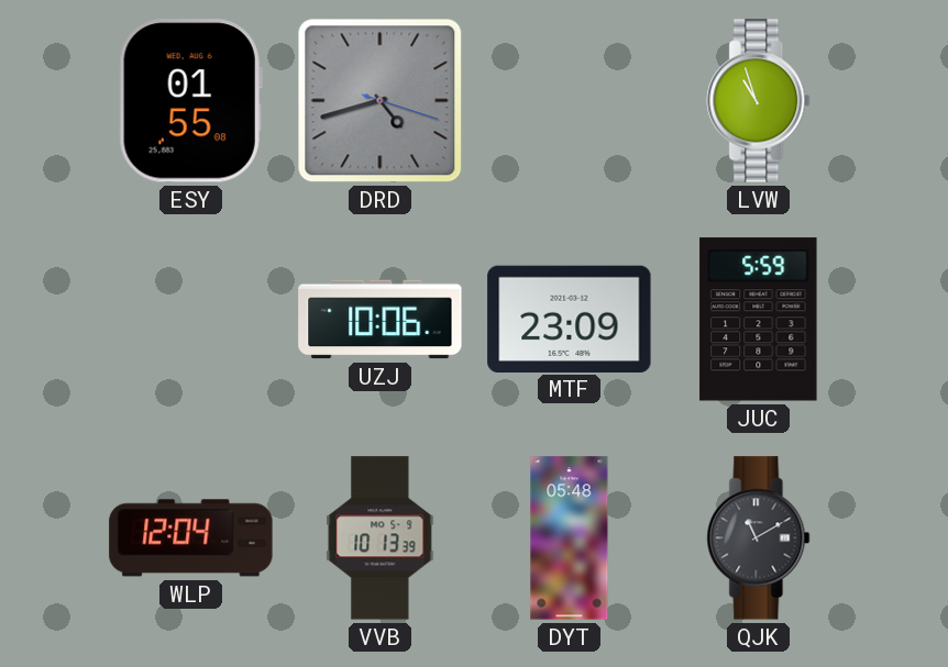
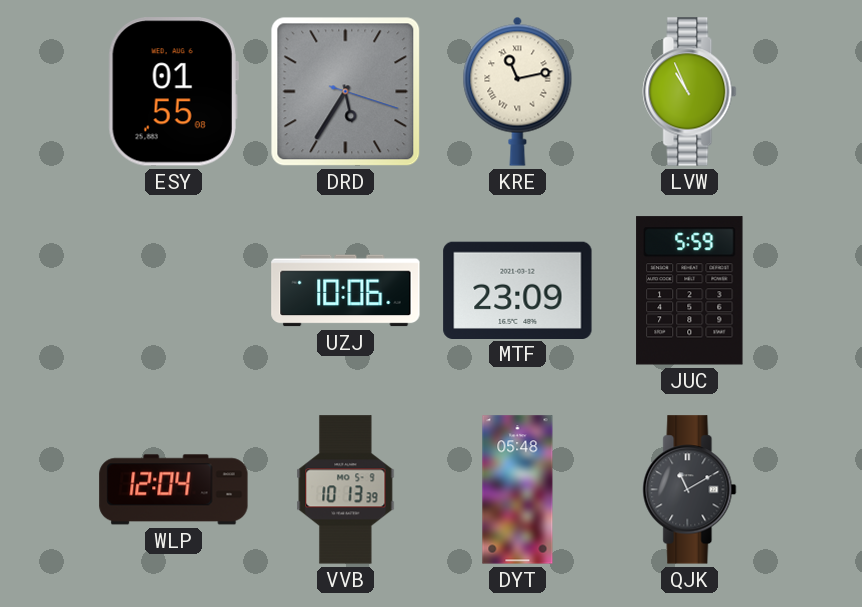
DRD: 4:42 -> 5:35
KRE: none -> 11:13
LVW: 10:57 -> 10:56
